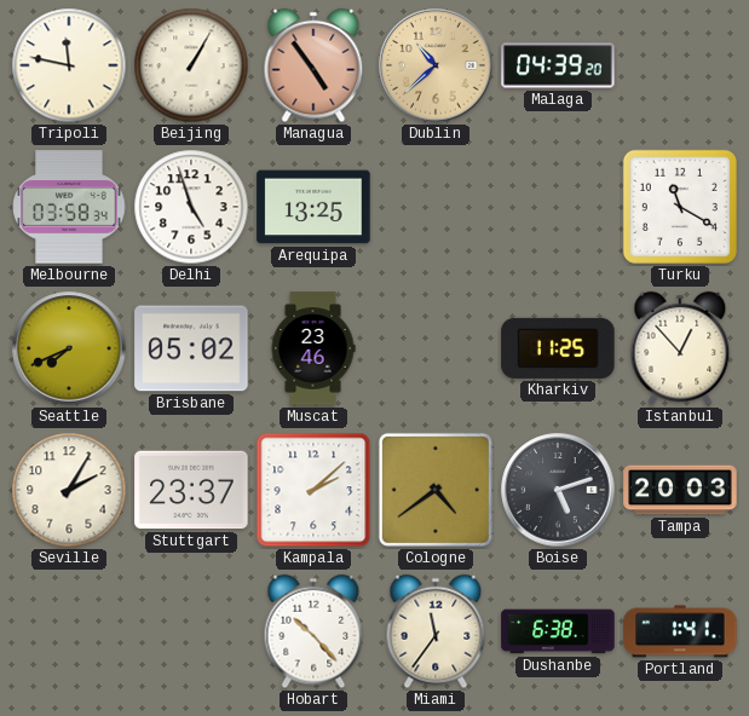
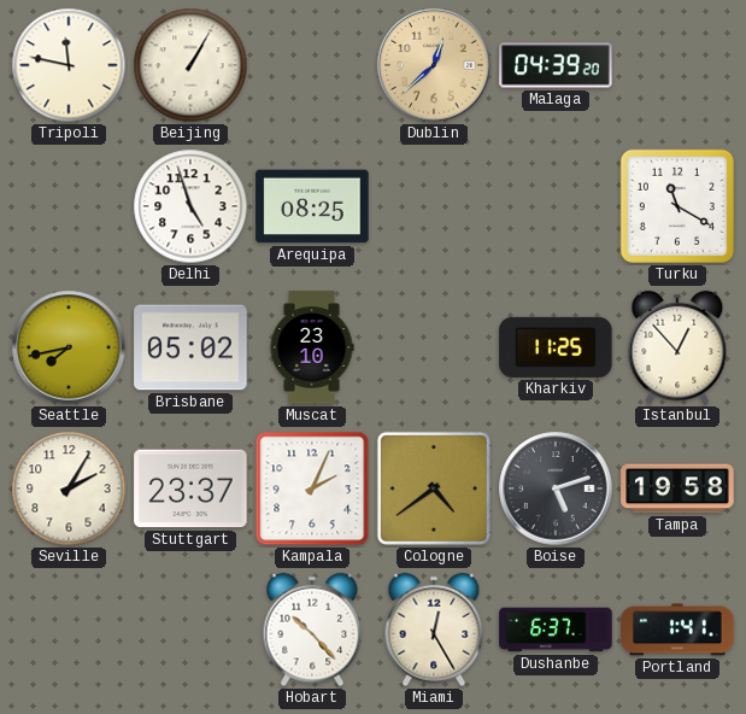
Managua: 4:54 -> none
Dublin: 10:38 -> 12:38
Melbourne: 03:58 -> none
Arequipa: 13:25 -> 08:25
Seattle: 7:41 -> 7:43
Muscat: 23:46 -> 23:10
Kampala: 2:08 -> 2:04
Tampa: 20:03 -> 19:58
Miami: 11:36 -> 12:25
Dushanbe: 6:38 -> 6:37
